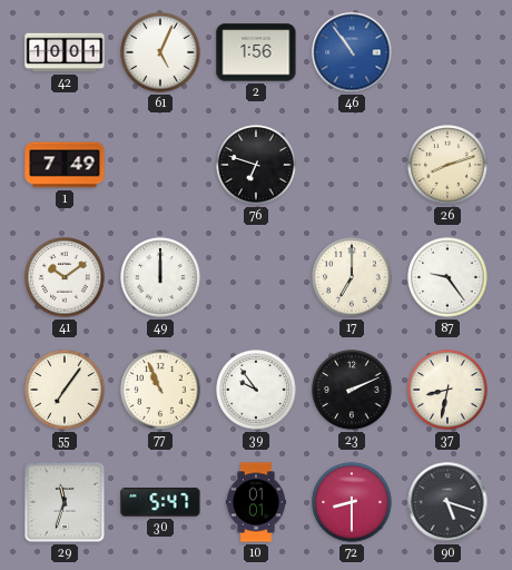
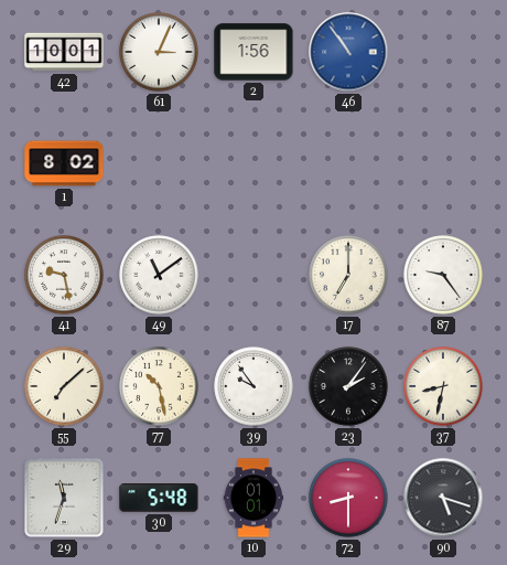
61: 5:04 -> 3:04
1: 7:49 -> 8:02
76: 6:48 -> none
26: 8:12 -> none
41: 10:09 -> 9:28
49: 12:00 -> 11:09
55: 7:06 -> 7:08
77: 10:56 -> 10:28
23: 2:11 -> 2:06
30: 5:47 -> 5:48
